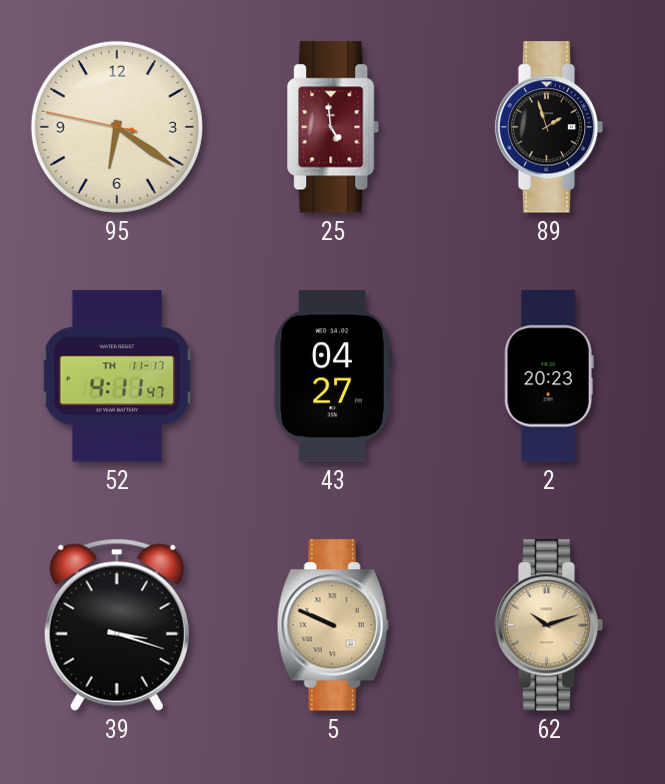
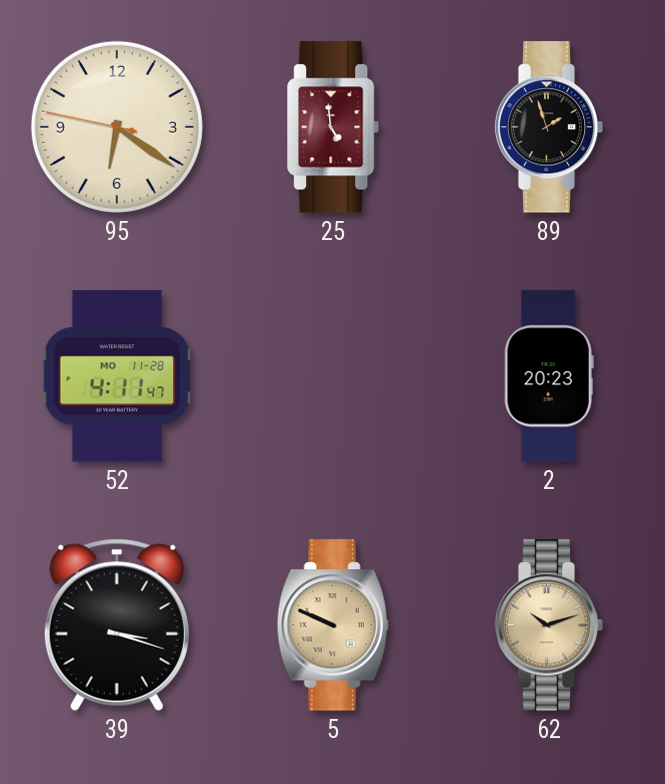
52 date: TH 11-17 -> MO 11-28
43: 04:27 -> none
